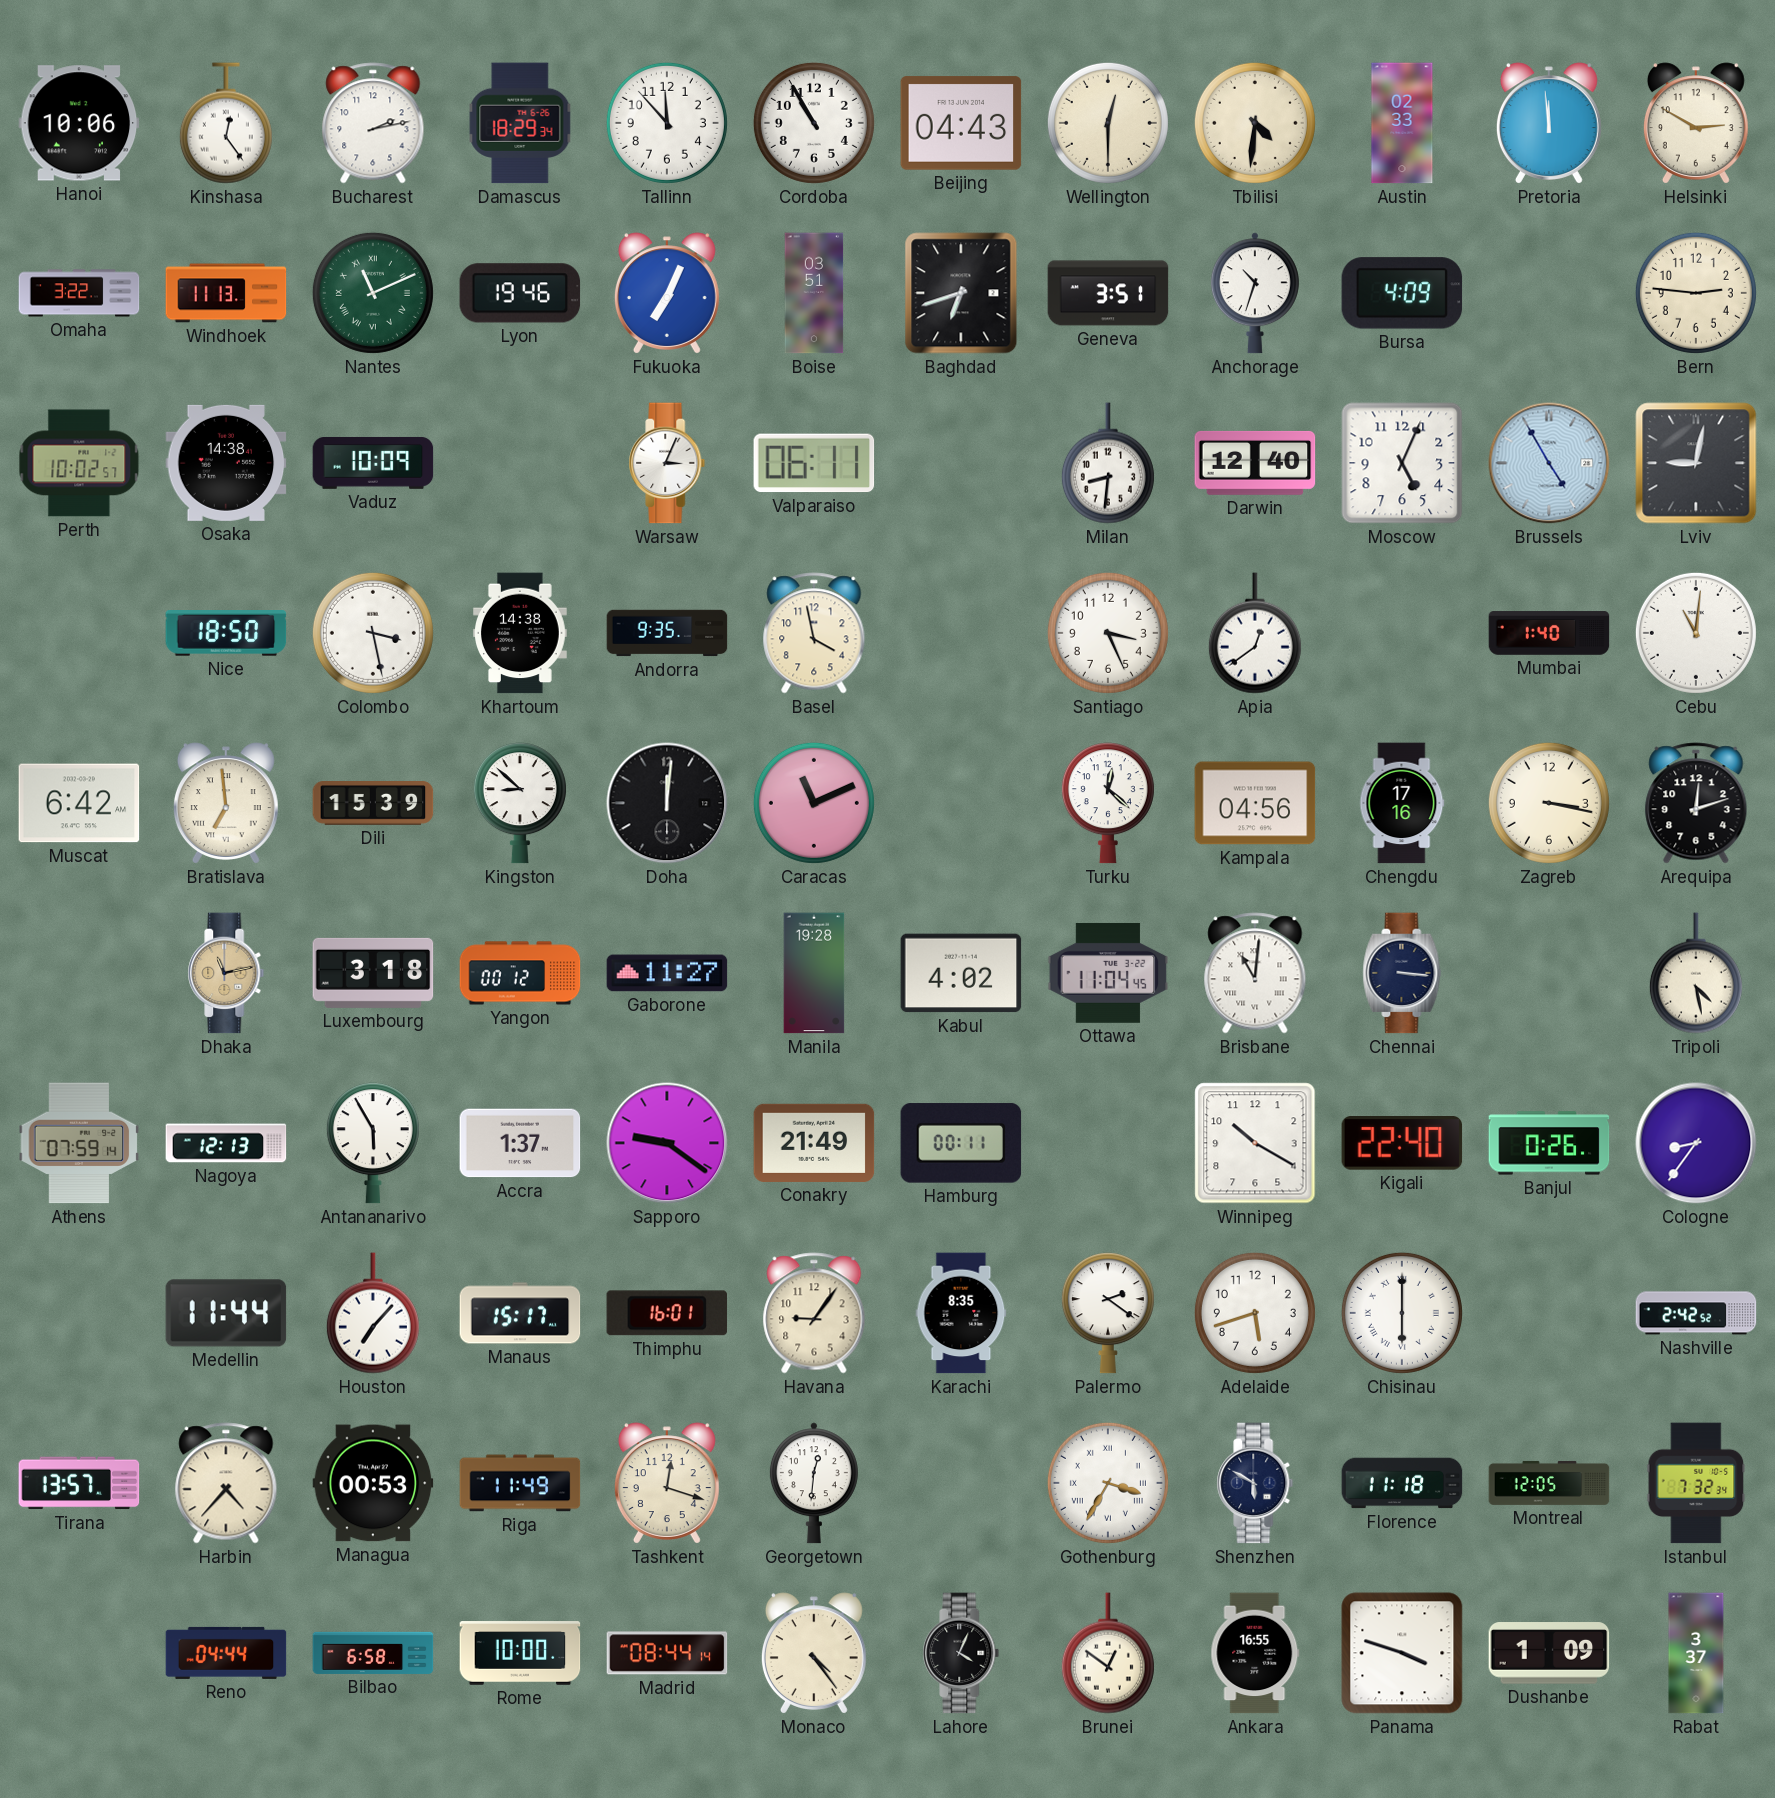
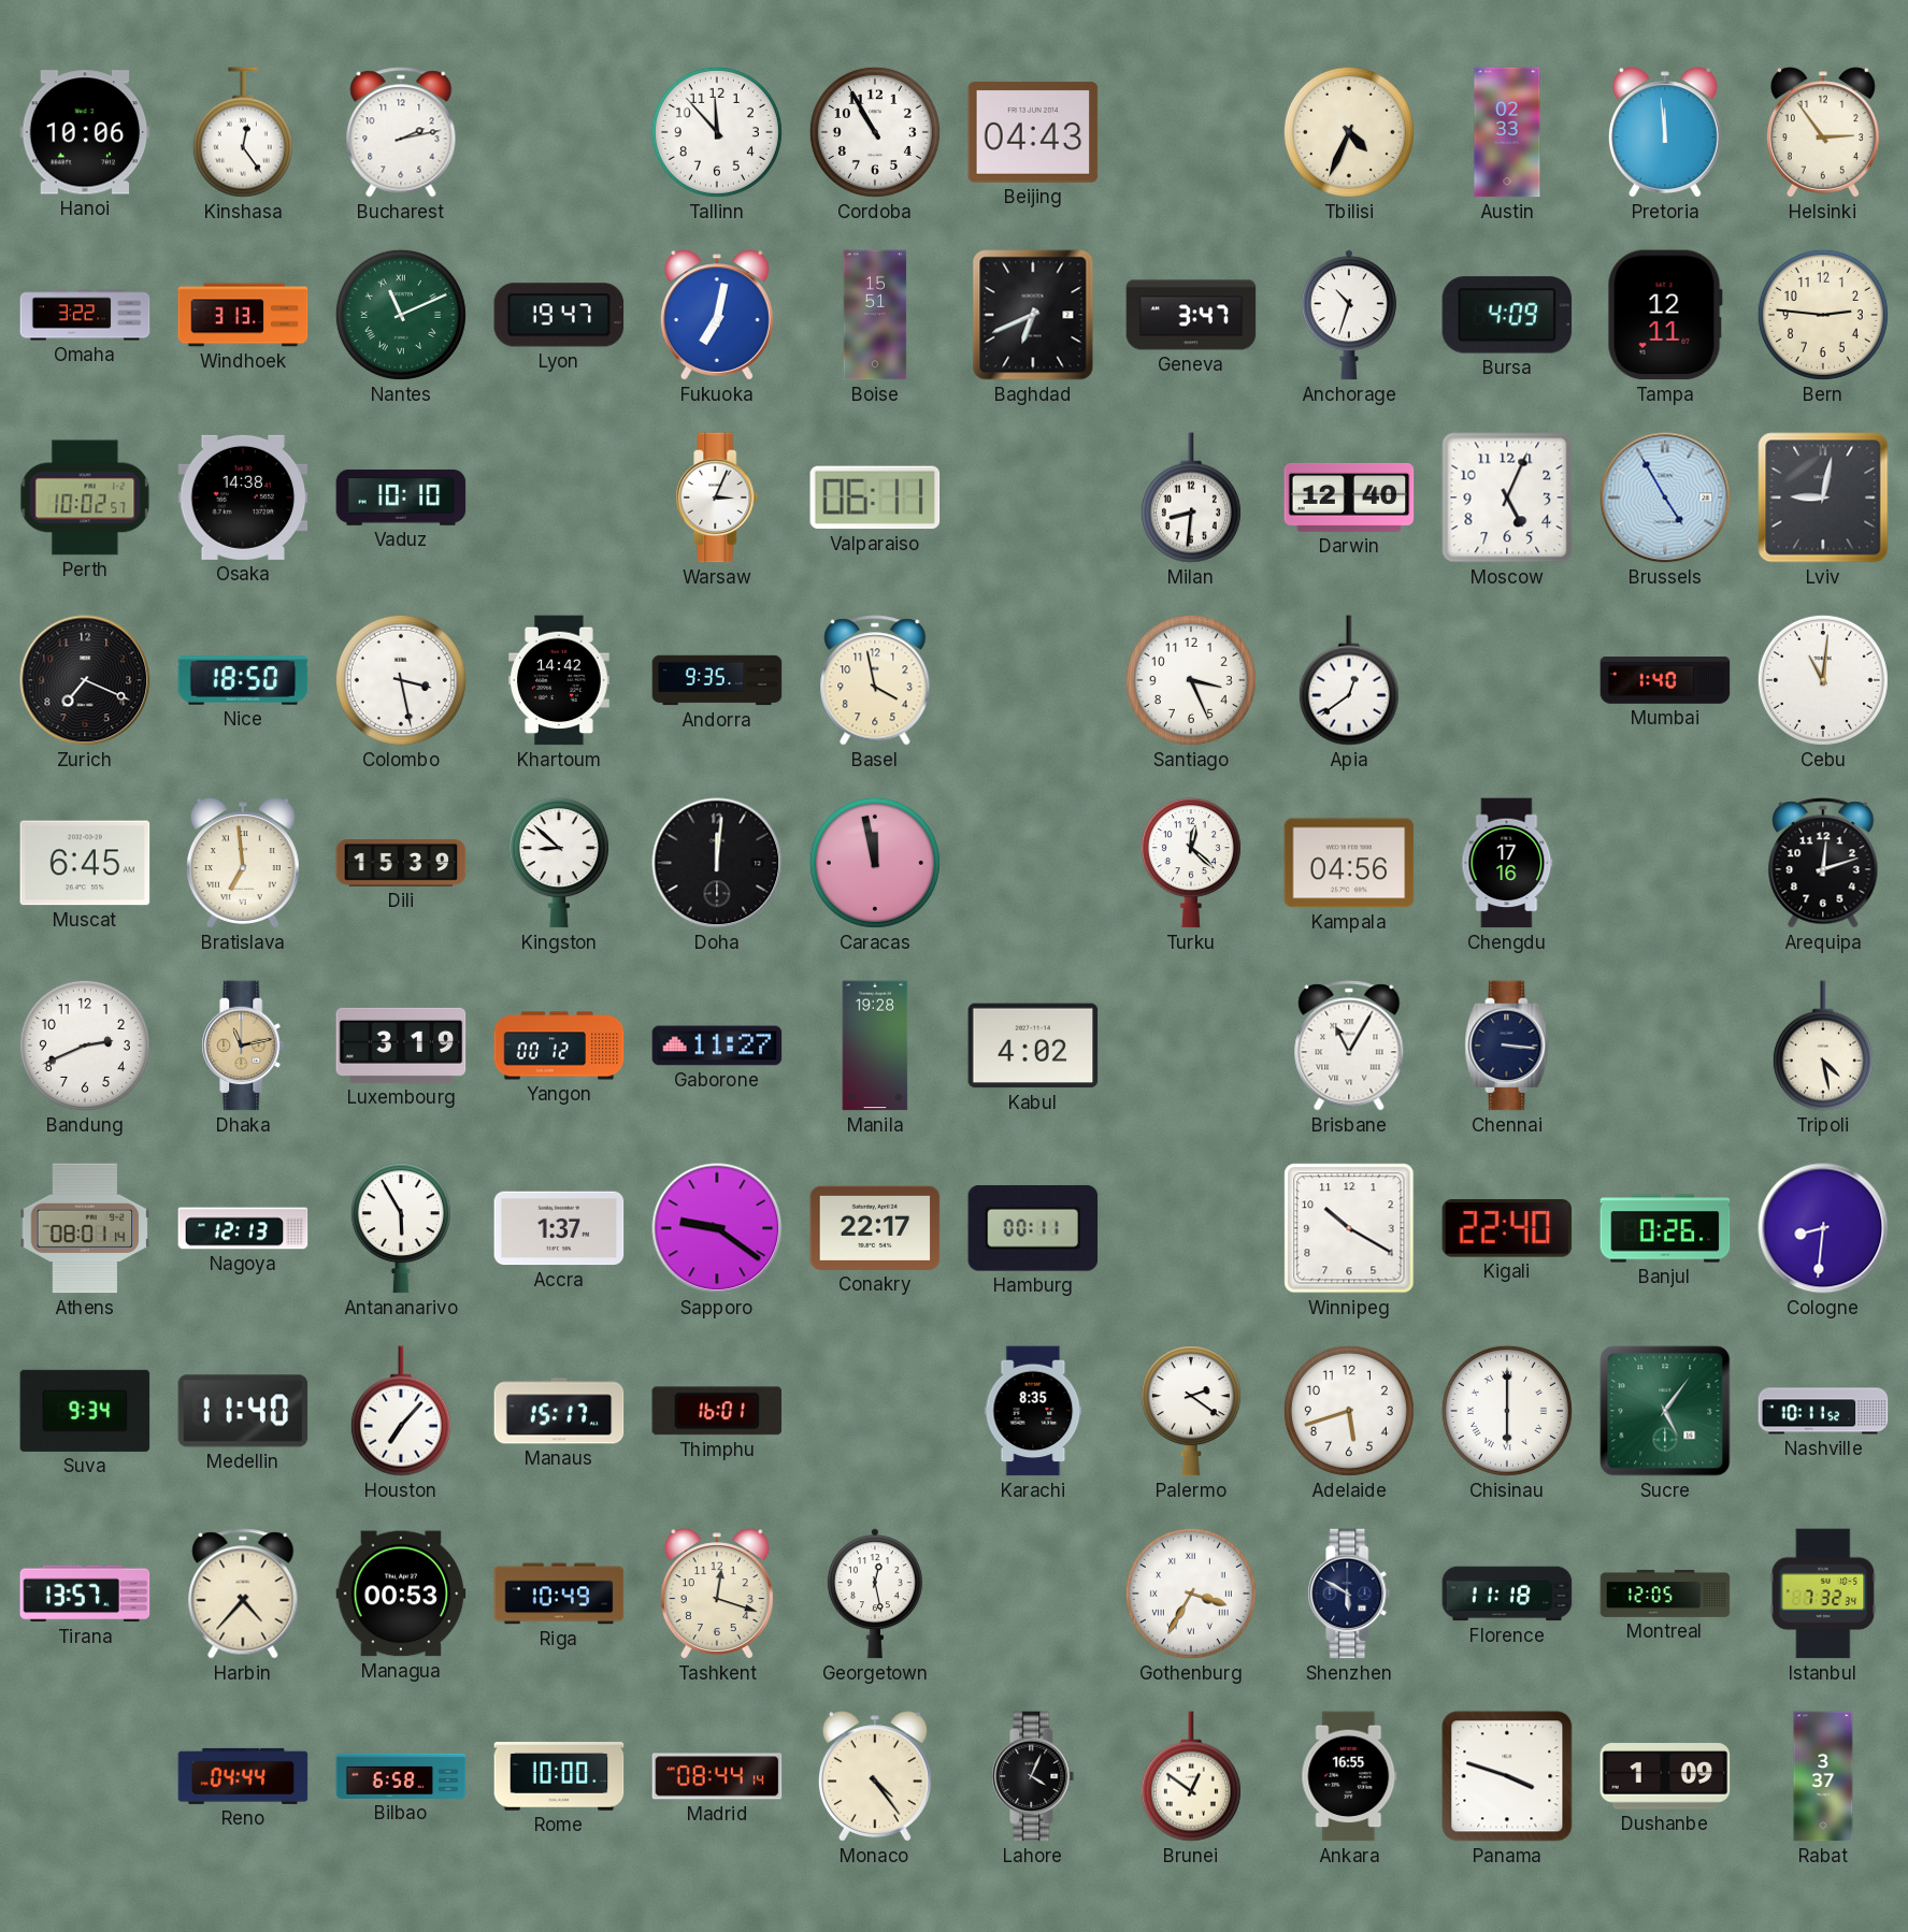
Damascus: 18:29 -> none
Wellington: 12:30 -> none
Tbilisi: 4:31 -> 4:34
Helsinki: 2:50 -> 2:54
Windhoek: 11:13 -> 3:13
Lyon: 19:46 -> 19:47
Fukuoka: 7:04 -> 7:02
Boise: 03:51 -> 15:51
Baghdad: 6:42 -> 6:41
Geneva: 3:51 -> 3:47
Tampa: none -> 12:11
Vaduz: 10:09 -> 10:10
Zurich: none -> 7:19
Khartoum: 14:38 -> 14:42
Muscat: 6:42 -> 6:45
Caracas: 11:11 -> 11:58
Zagreb: 3:17 -> none
Bandung: none -> 2:41
Luxembourg: 3:18 -> 3:19
Ottawa: 11:04 -> none
Brisbane: 11:01 -> 11:05
Athens: 07:59 -> 08:01
Conakry: 21:49 -> 22:17
Cologne: 8:36 -> 8:31
Suva: none -> 9:34
Medellin: 11:44 -> 11:40
Havana: 9:06 -> none
Sucre: none -> 5:06
Nashville: 2:42 -> 10:11
Riga: 11:49 -> 10:49
Georgetown: 12:31 -> 12:28
